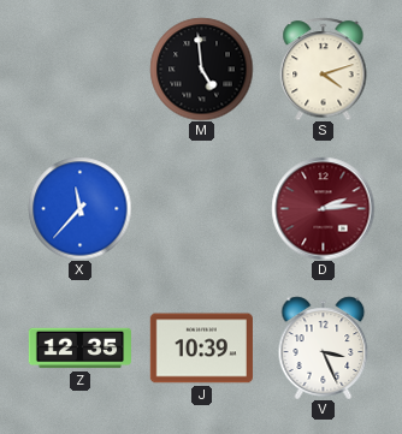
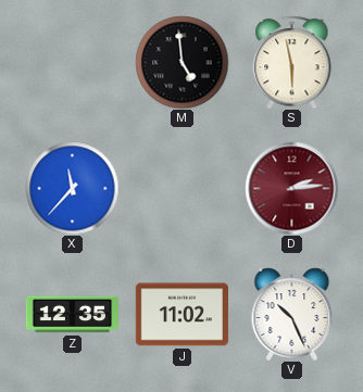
S: 4:12 -> 5:58
J: 10:39 -> 11:02
V: 3:26 -> 10:26
